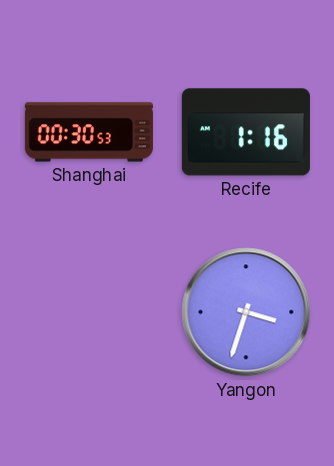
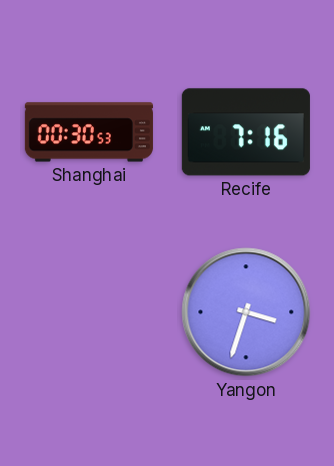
Recife: 1:16 -> 7:16
